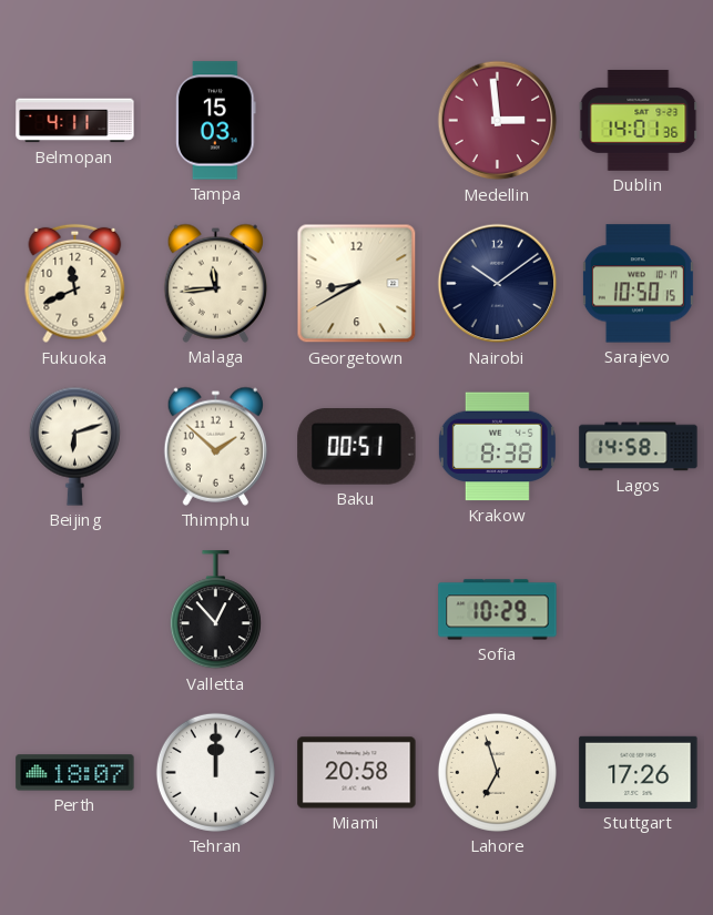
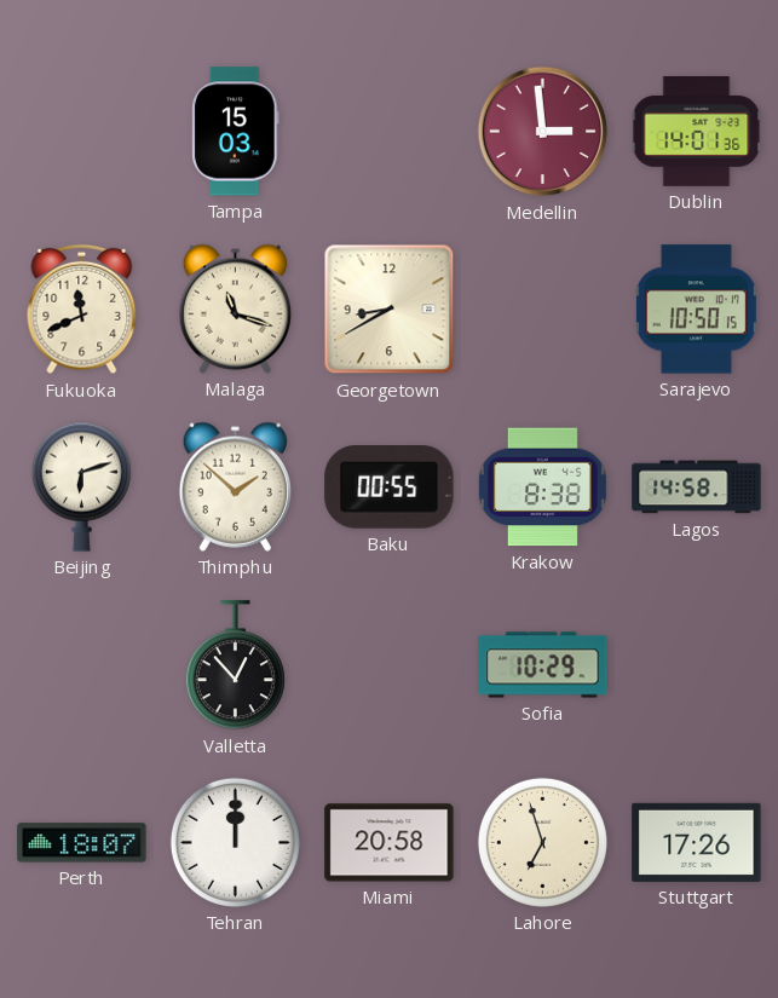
Belmopan: 4:11 -> none
Malaga: 11:44 -> 11:18
Nairobi: 10:09 -> none
Baku: 00:51 -> 00:55
